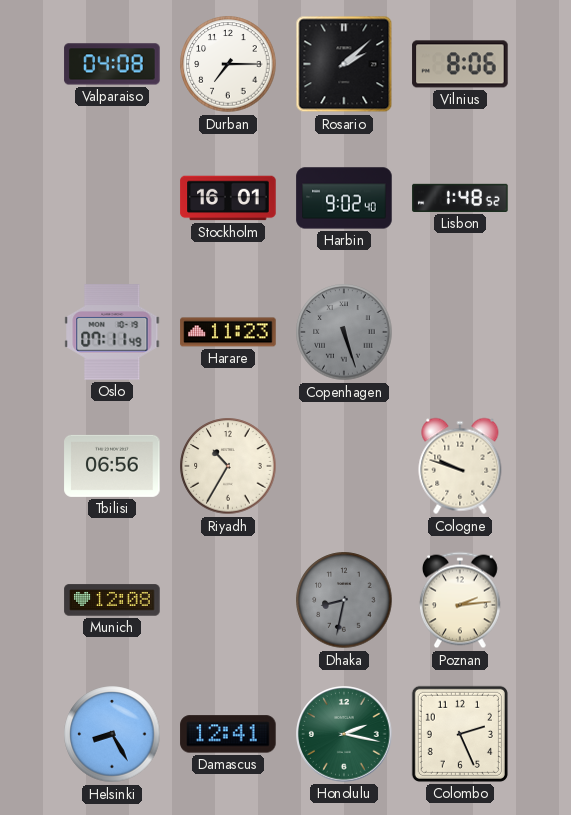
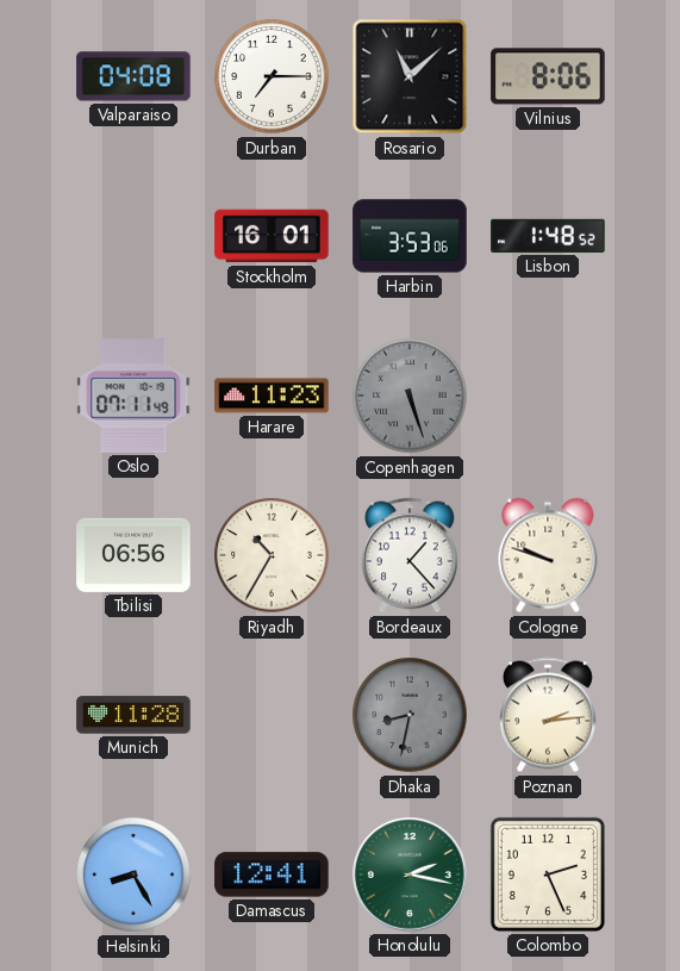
Rosario: 2:08 -> 11:08
Harbin: 9:02 -> 3:53
Bordeaux: none -> 1:23
Munich: 12:08 -> 11:28
